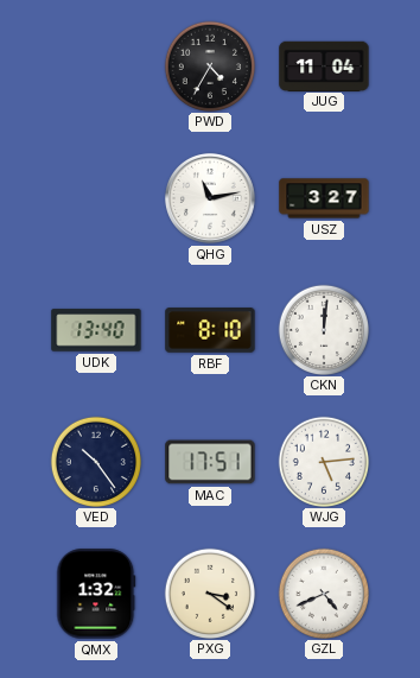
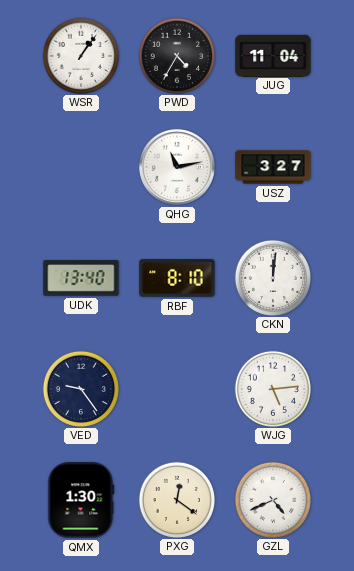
WSR: none -> 1:06
VED: 10:24 -> 9:24
MAC: 17:51 -> none
QMX: 1:32 -> 1:30
PXG: 3:21 -> 12:21
